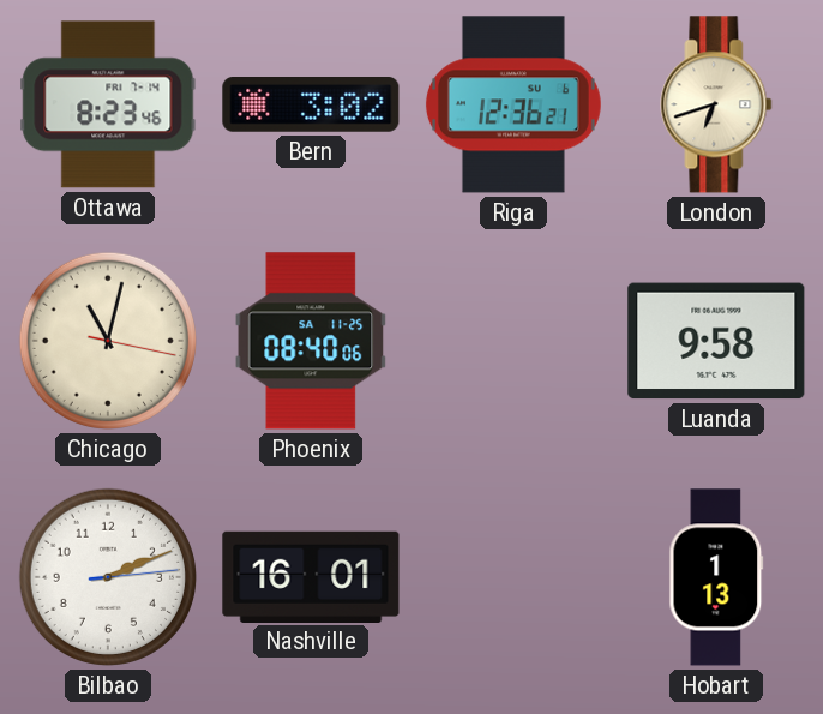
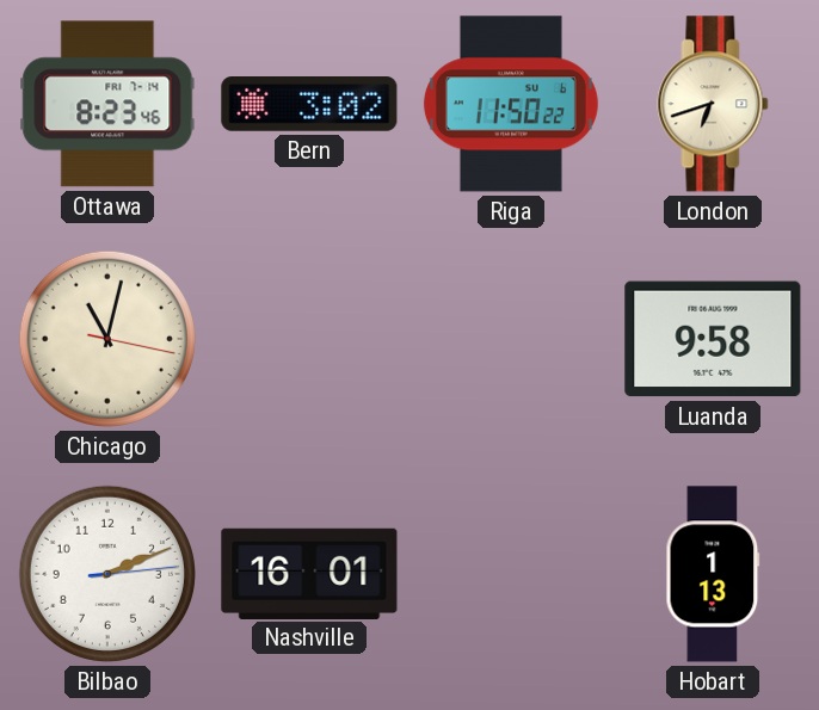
Riga: 12:36 -> 11:50
Phoenix: 08:40 -> none
